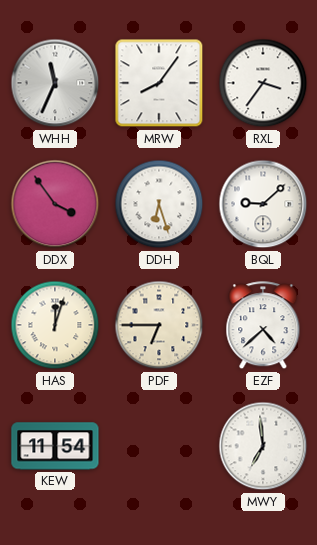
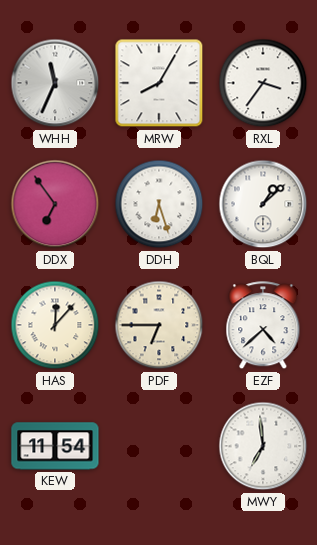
MRW: 8:06 -> 8:05
DDX: 3:54 -> 6:54
BQL: 9:08 -> 1:08
HAS: 12:03 -> 12:07
